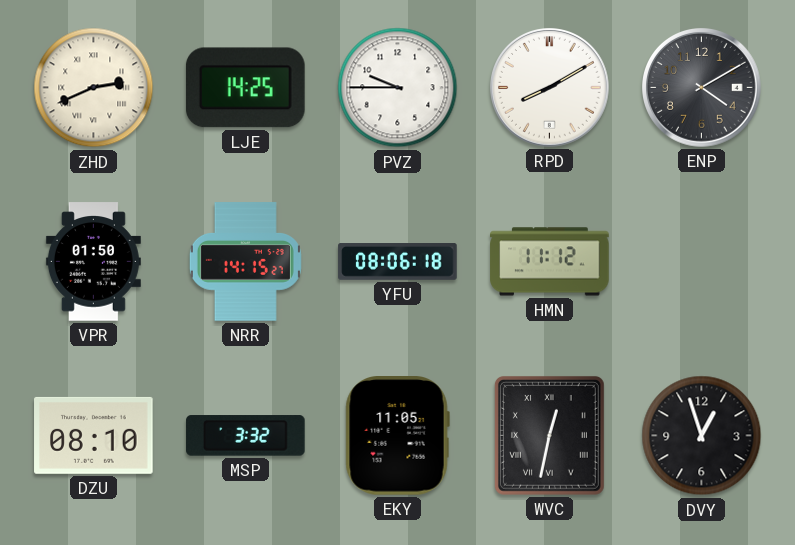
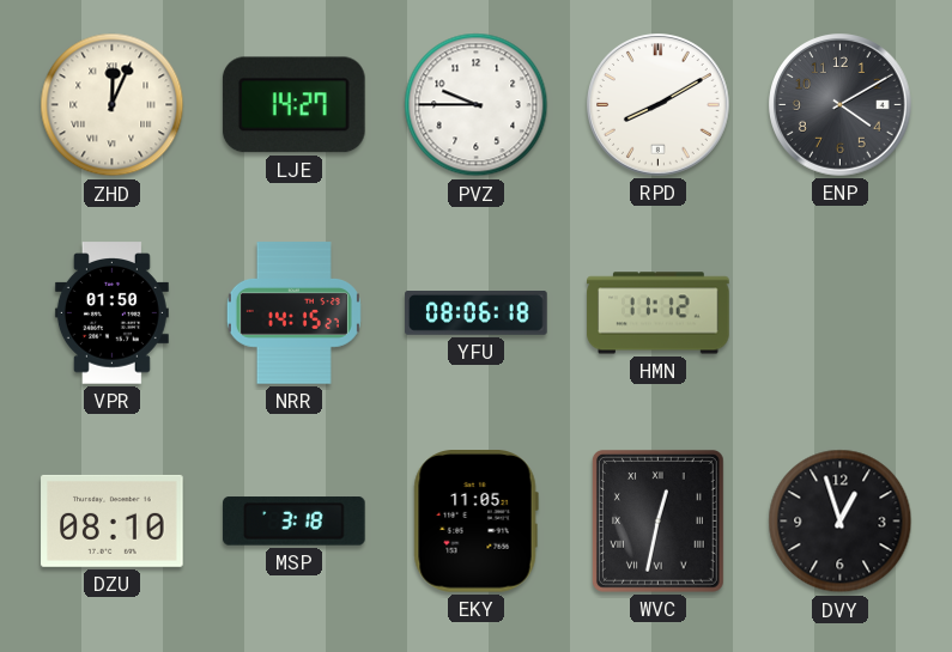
ZHD: 2:41 -> 12:04
LJE: 14:25 -> 14:27
MSP: 3:32 -> 3:18
